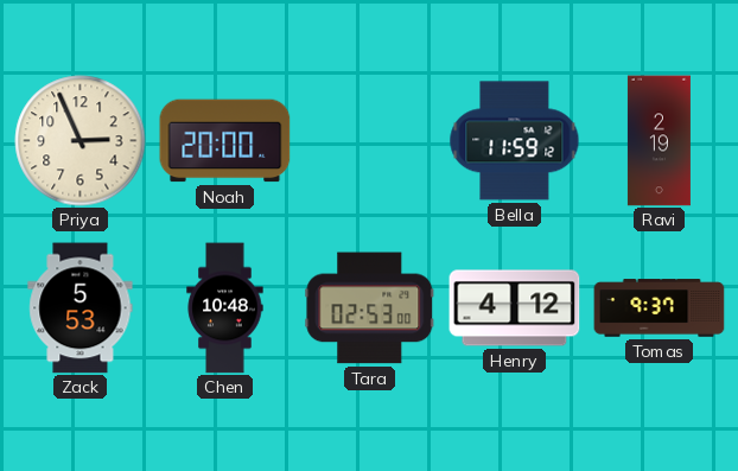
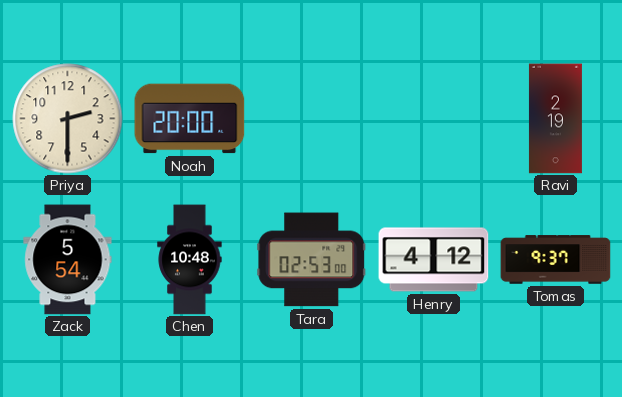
Priya: 2:56 -> 2:30
Bella: 11:59 -> none
Zack: 5:53 -> 5:54
